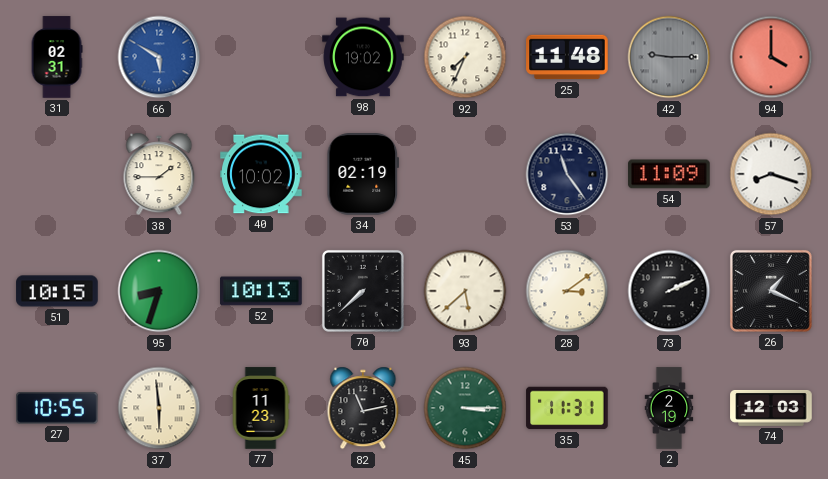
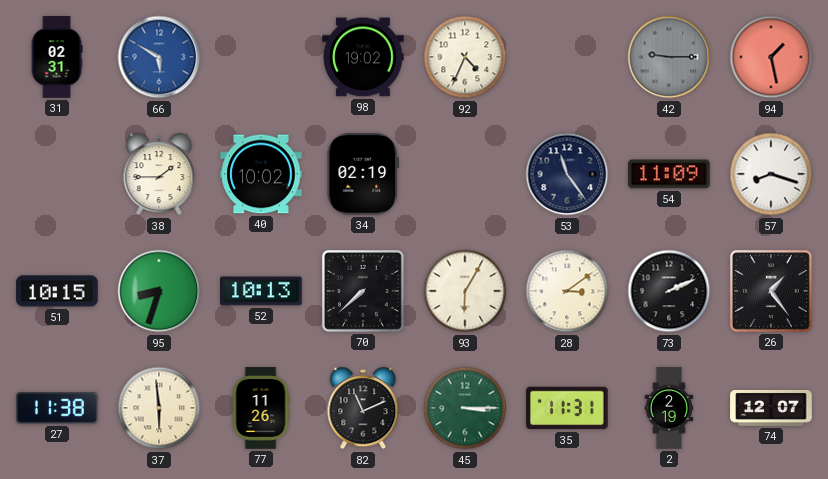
92: 7:34 -> 4:34
25: 11:48 -> none
94: 4:00 -> 1:28
93: 5:38 -> 6:05
26: 1:19 -> 1:24
27: 10:55 -> 11:38
77: 11:23 -> 11:26
82: 11:13 -> 11:11
74: 12:03 -> 12:07
